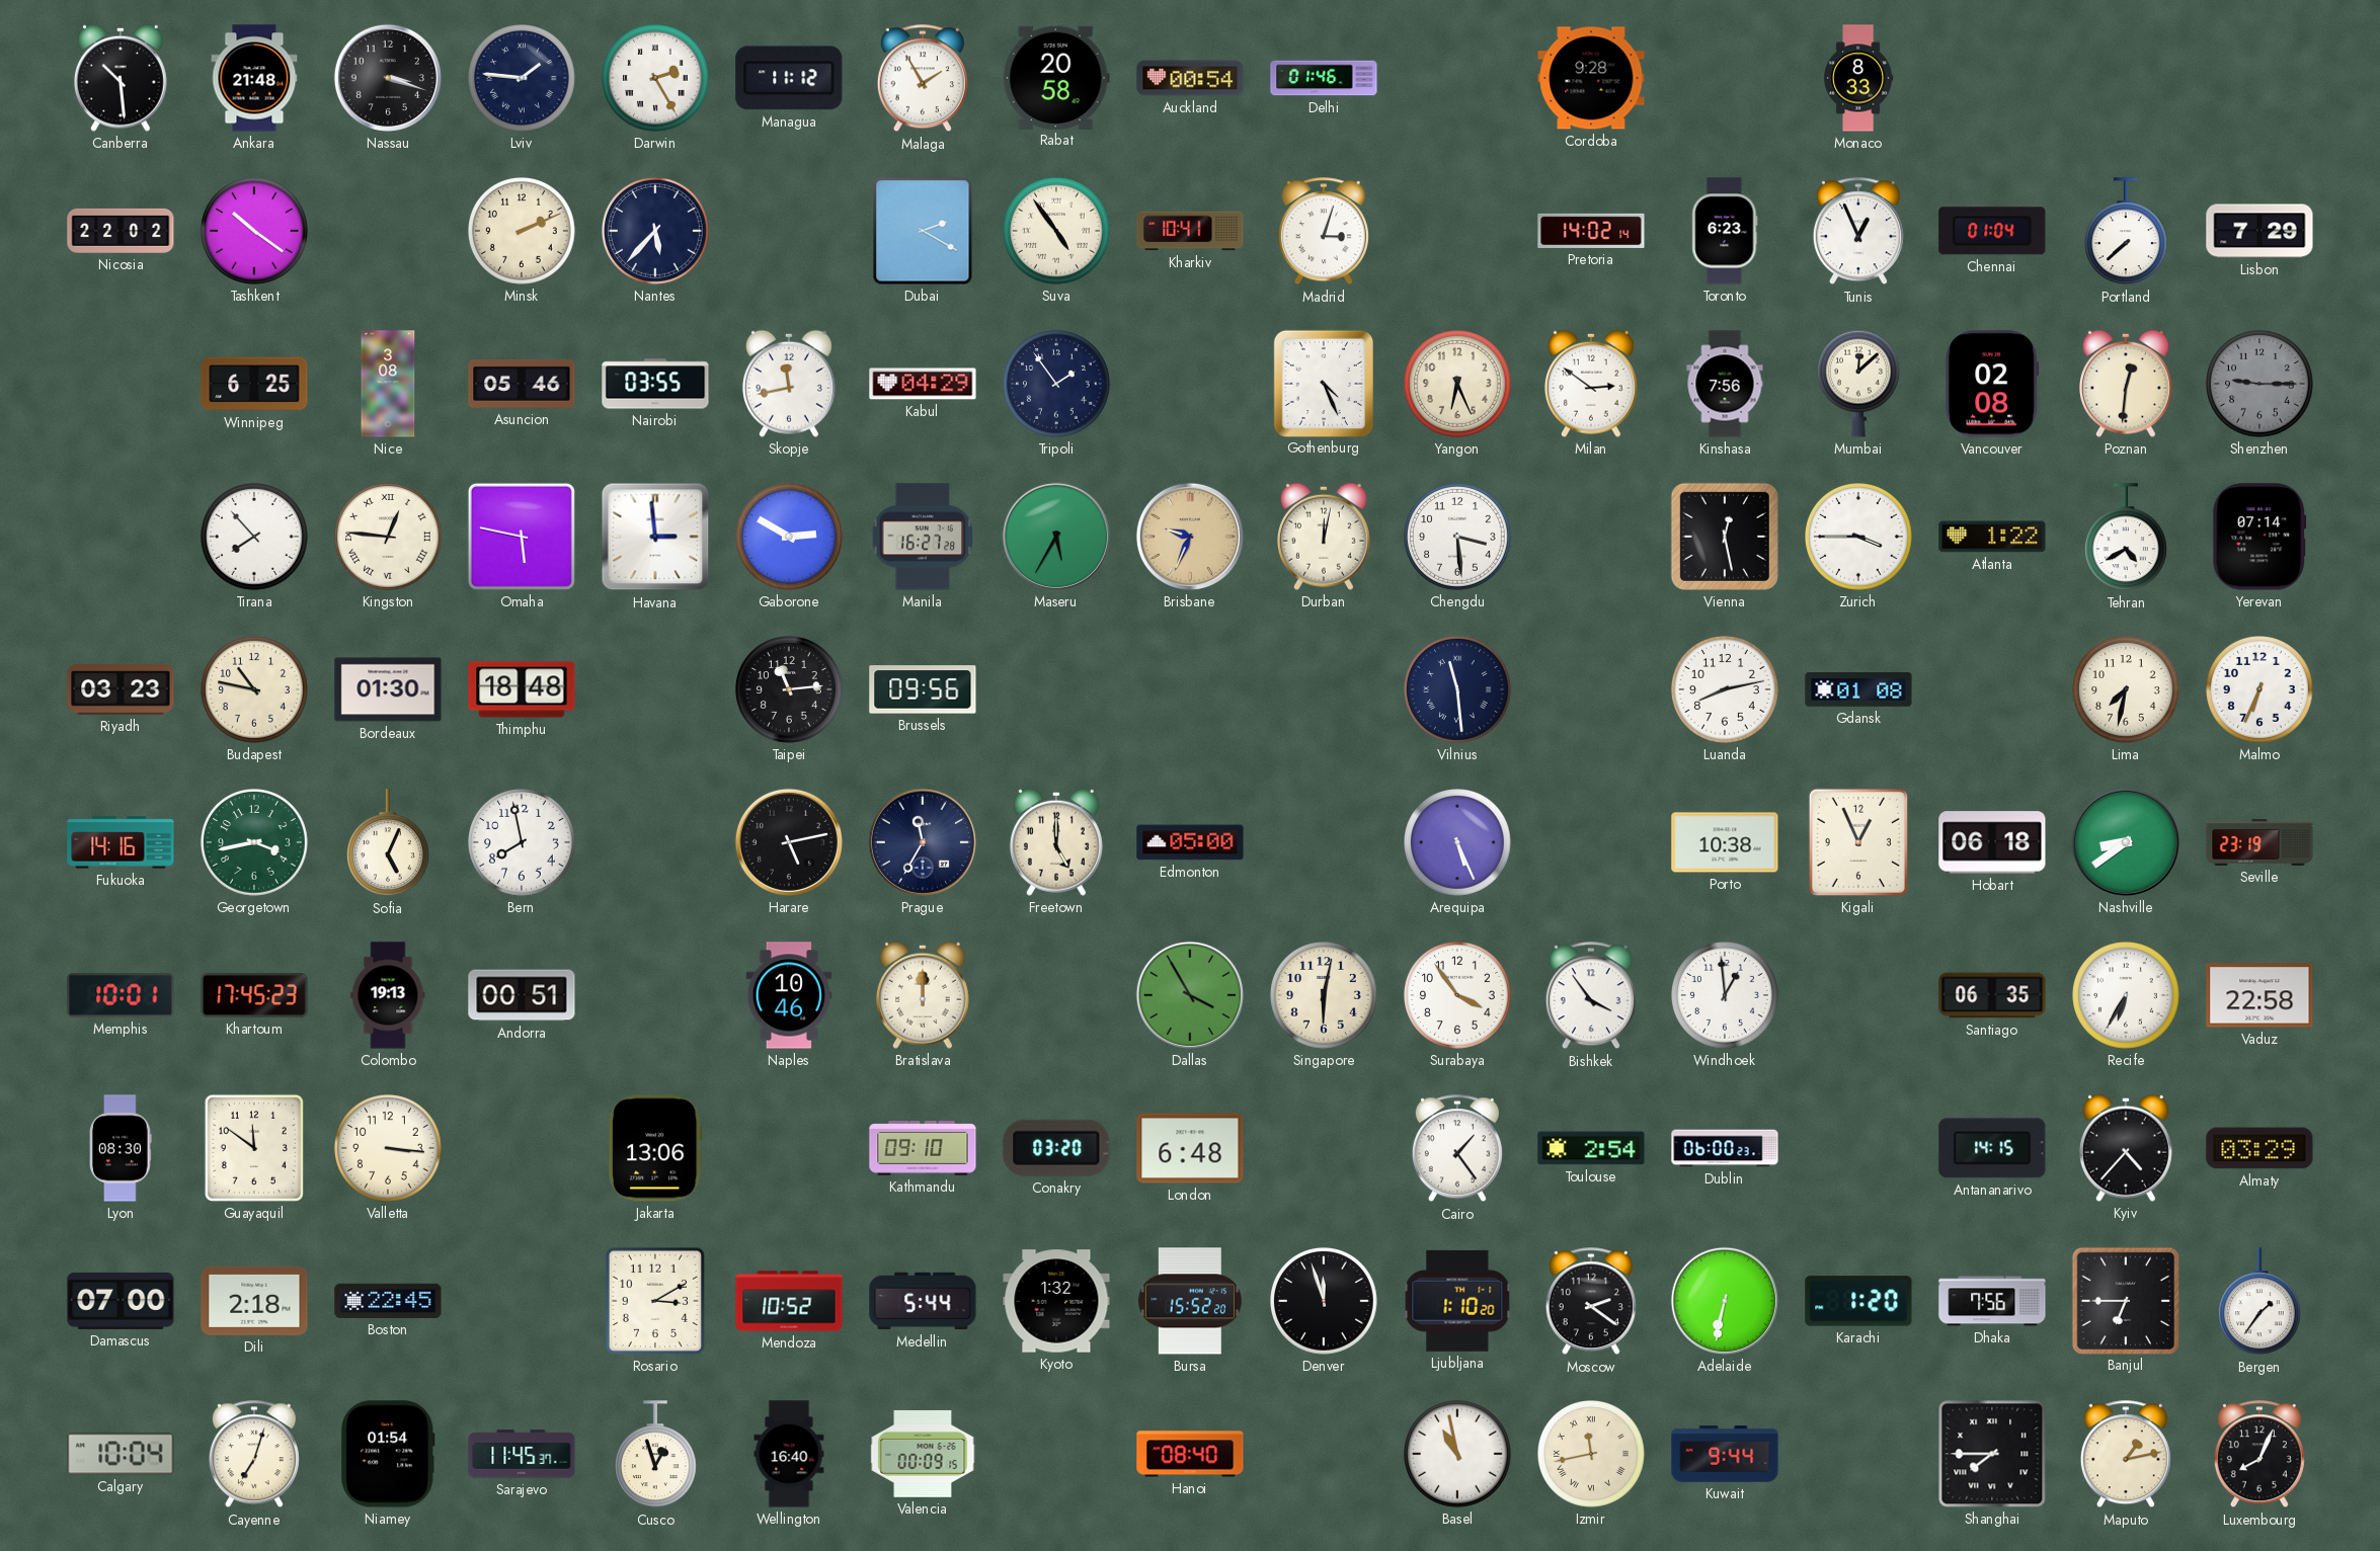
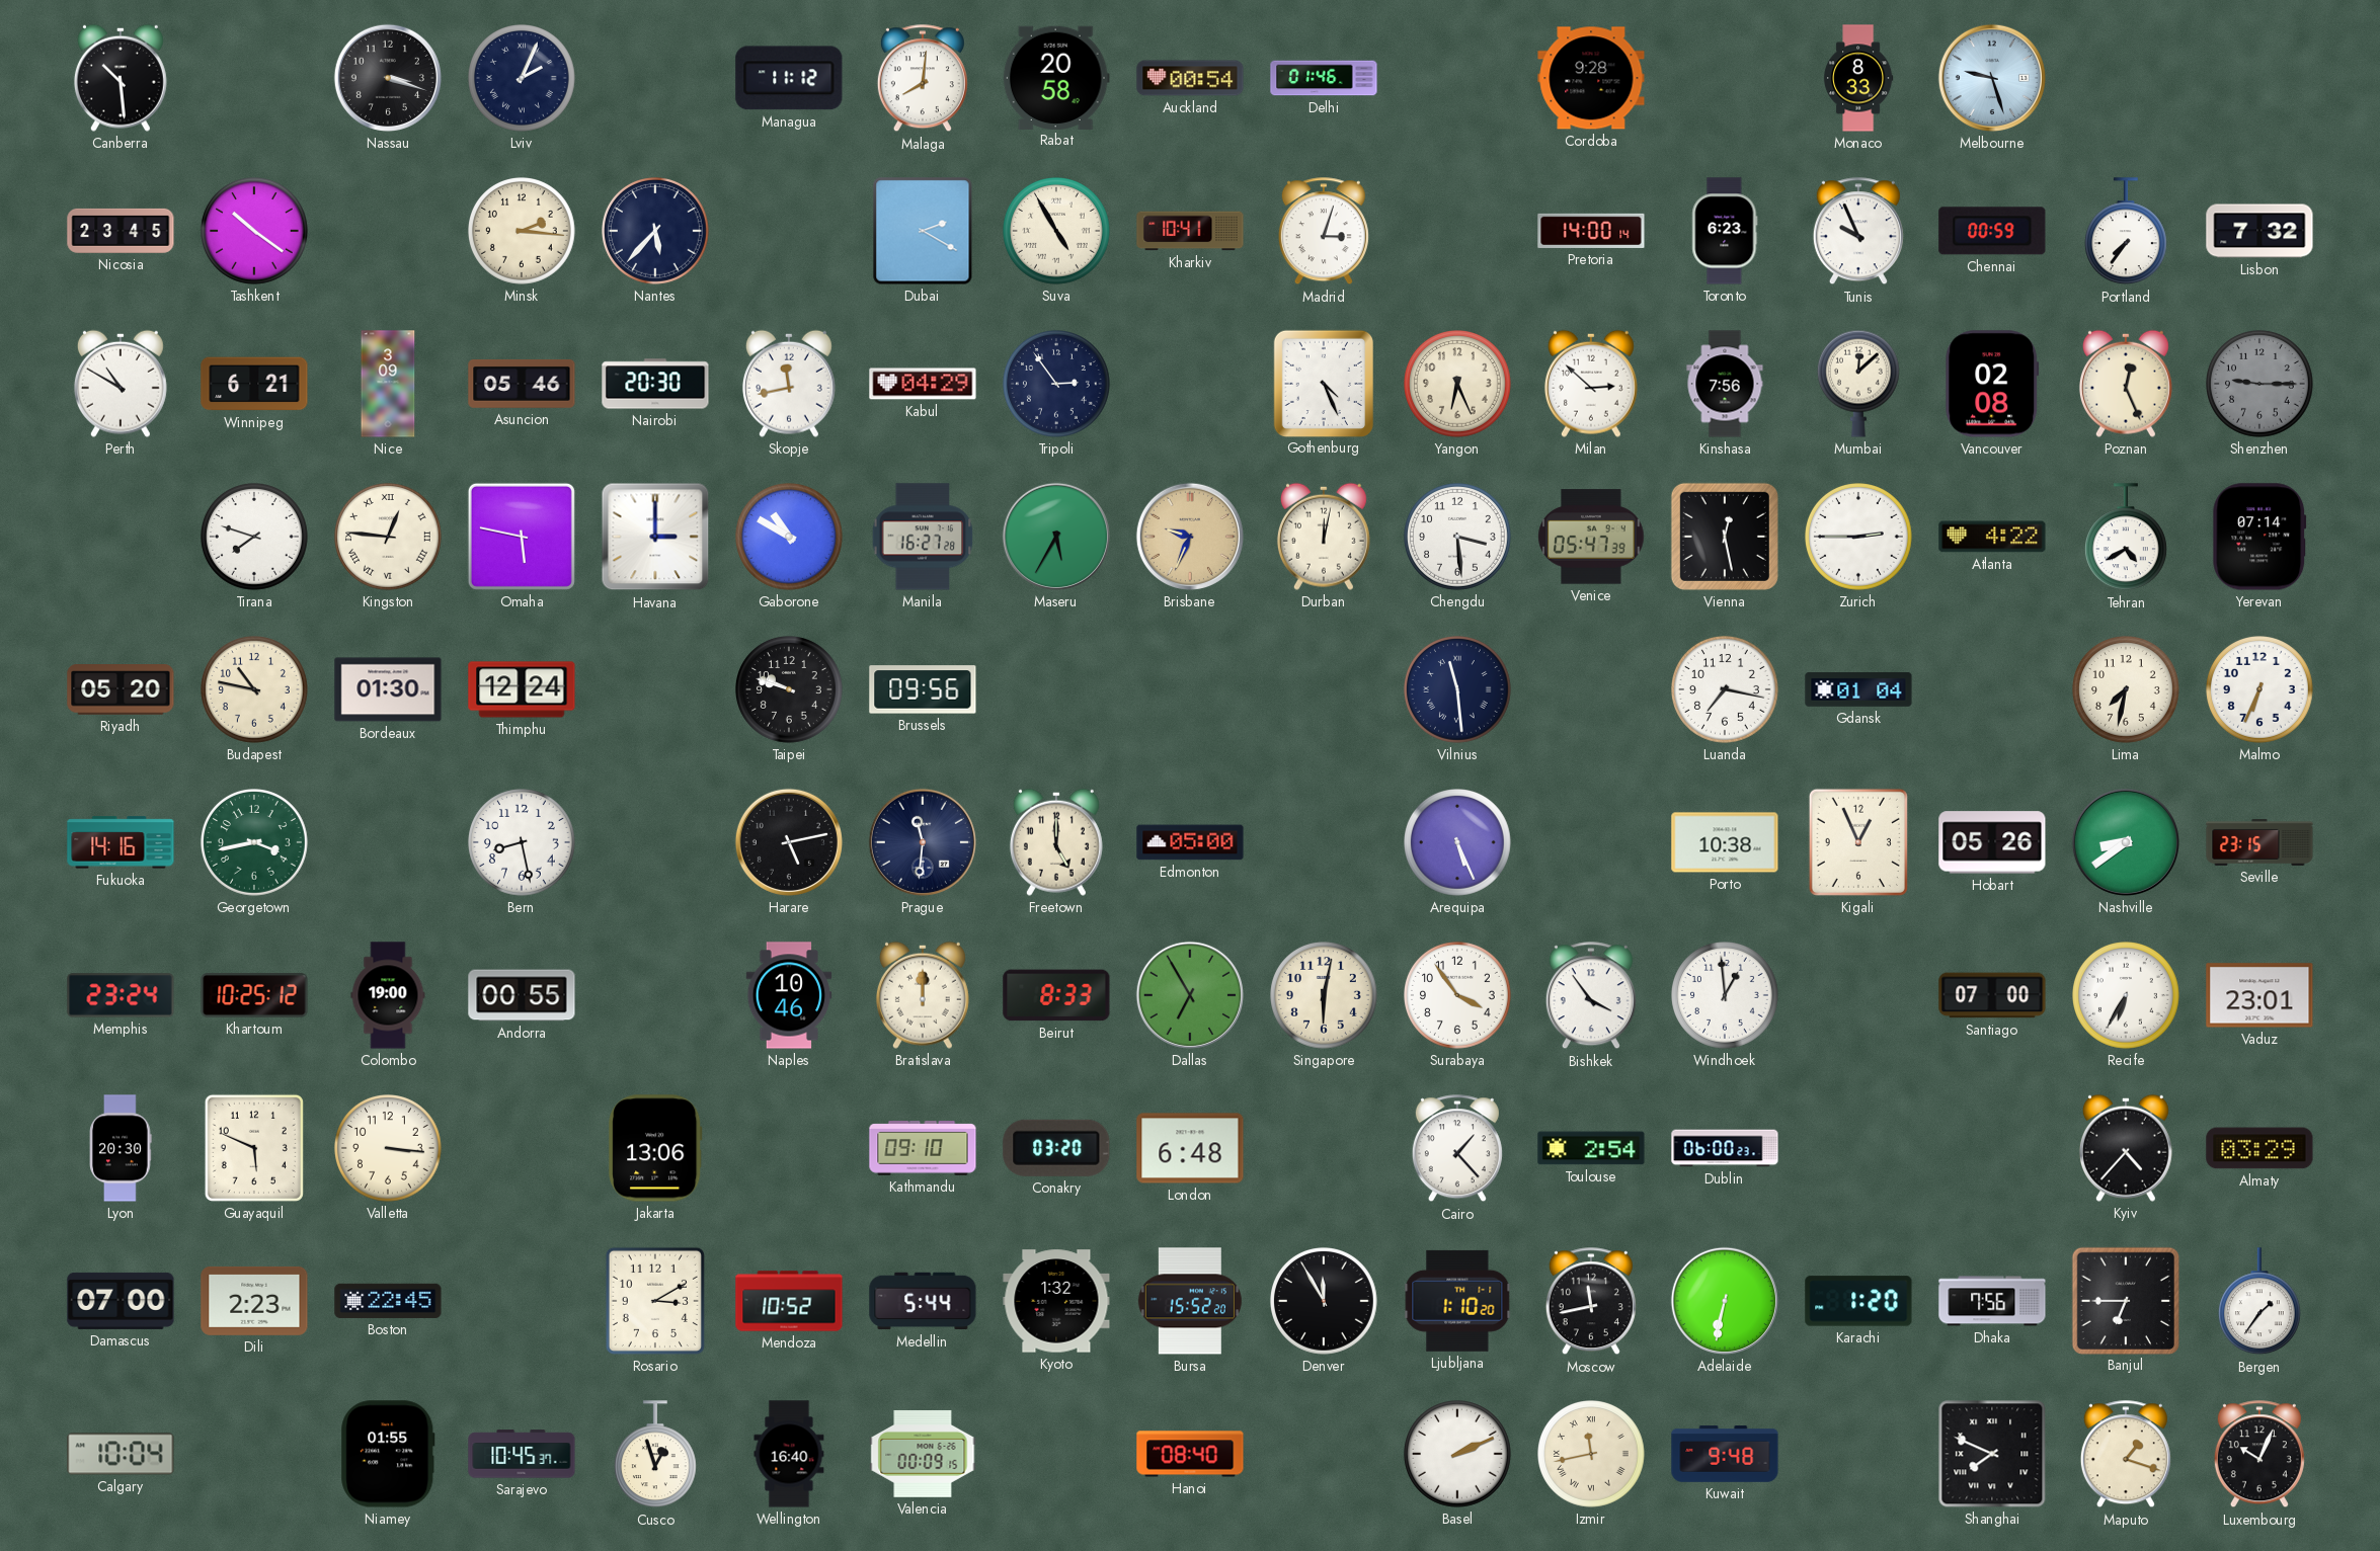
Ankara: 21:48 -> none
Lviv: 1:46 -> 2:04
Darwin: 2:25 -> none
Malaga: 1:55 -> 8:01
Melbourne: none -> 9:27
Nicosia: 22:02 -> 23:45
Minsk: 2:11 -> 2:16
Suva: 4:54 -> 4:55
Pretoria: 14:02 -> 14:00
Tunis: 12:56 -> 9:56
Chennai: 01:04 -> 00:59
Portland: 7:38 -> 7:36
Lisbon: 7:29 -> 7:32
Perth: none -> 10:50
Winnipeg: 6:25 -> 6:21
Nice: 3:08 -> 3:09
Nairobi: 03:55 -> 20:30
Tripoli: 1:54 -> 2:54
Milan: 2:51 -> 2:52
Poznan: 12:31 -> 12:26
Tirana: 7:53 -> 7:48
Havana: 2:59 -> 3:00
Gaborone: 2:50 -> 10:50
Venice: none -> 05:47
Zurich: 3:45 -> 2:45
Atlanta: 1:22 -> 4:22
Riyadh: 03:23 -> 05:20
Thimphu: 18:48 -> 12:24
Taipei: 11:14 -> 9:48
Luanda: 8:13 -> 7:17
Gdansk: 01:08 -> 01:04
Sofia: 5:04 -> none
Bern: 7:58 -> 8:28
Prague: 11:35 -> 11:31
Hobart: 06:18 -> 05:26
Seville: 23:19 -> 23:15
Memphis: 10:01 -> 23:24
Khartoum: 17:45 -> 10:25
Colombo: 19:13 -> 19:00
Andorra: 00:51 -> 00:55
Beirut: none -> 8:33
Dallas: 3:55 -> 6:55
Santiago: 06:35 -> 07:00
Vaduz: 22:58 -> 23:01
Lyon: 08:30 -> 20:30
Guayaquil: 11:51 -> 5:49
Cairo: 1:24 -> 1:23
Antananarivo: 14:15 -> none
Dili: 2:18 -> 2:23
Denver: 11:57 -> 11:55
Moscow: 2:21 -> 11:43
Cayenne: 7:03 -> none
Niamey: 01:54 -> 01:55
Sarajevo: 11:45 -> 10:45
Basel: 10:58 -> 2:11
Kuwait: 9:44 -> 9:48
Shanghai: 7:45 -> 7:49
Maputo: 1:13 -> 1:18
Luxembourg: 8:04 -> 10:04
